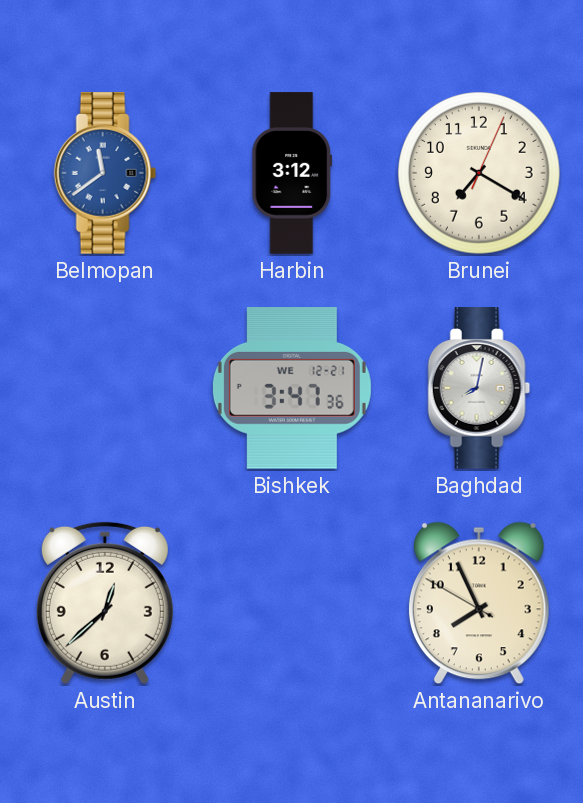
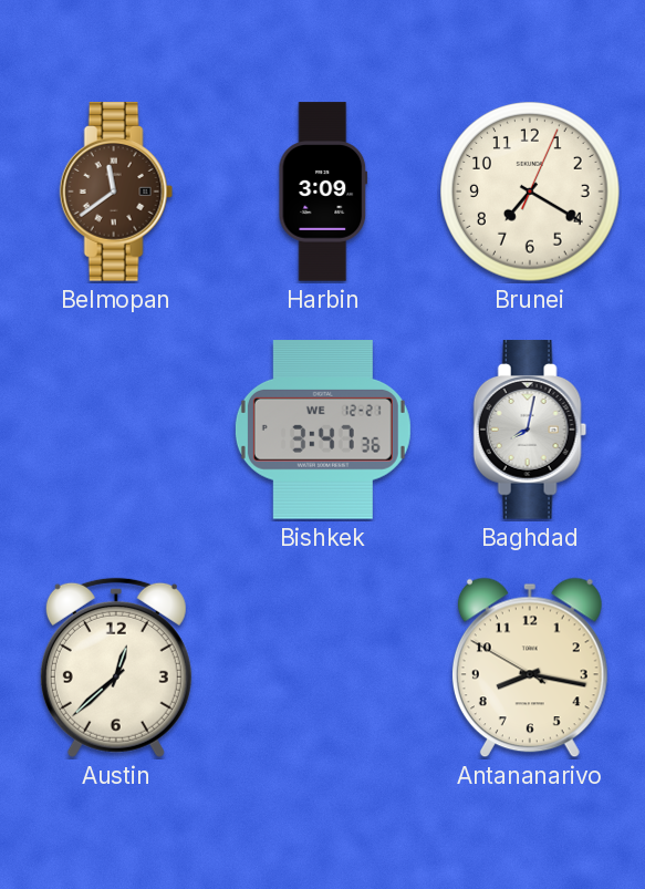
Belmopan dial: blue -> brown
Harbin: 3:12 -> 3:09
Antananarivo: 7:55 -> 8:16
